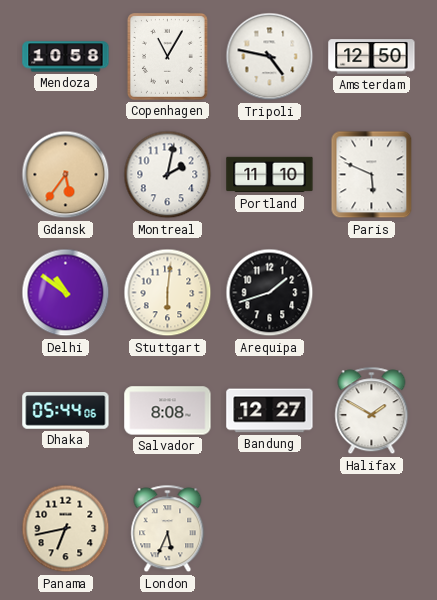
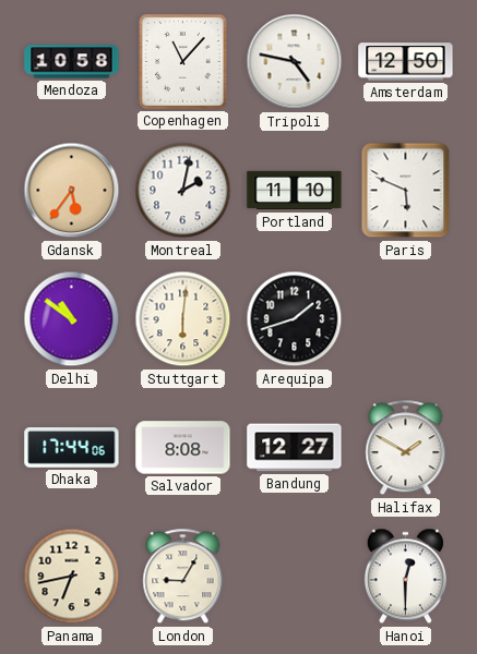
Copenhagen: 11:05 -> 11:07
Dhaka: 05:44 -> 17:44
London: 5:34 -> 9:05
Hanoi: none -> 12:30
